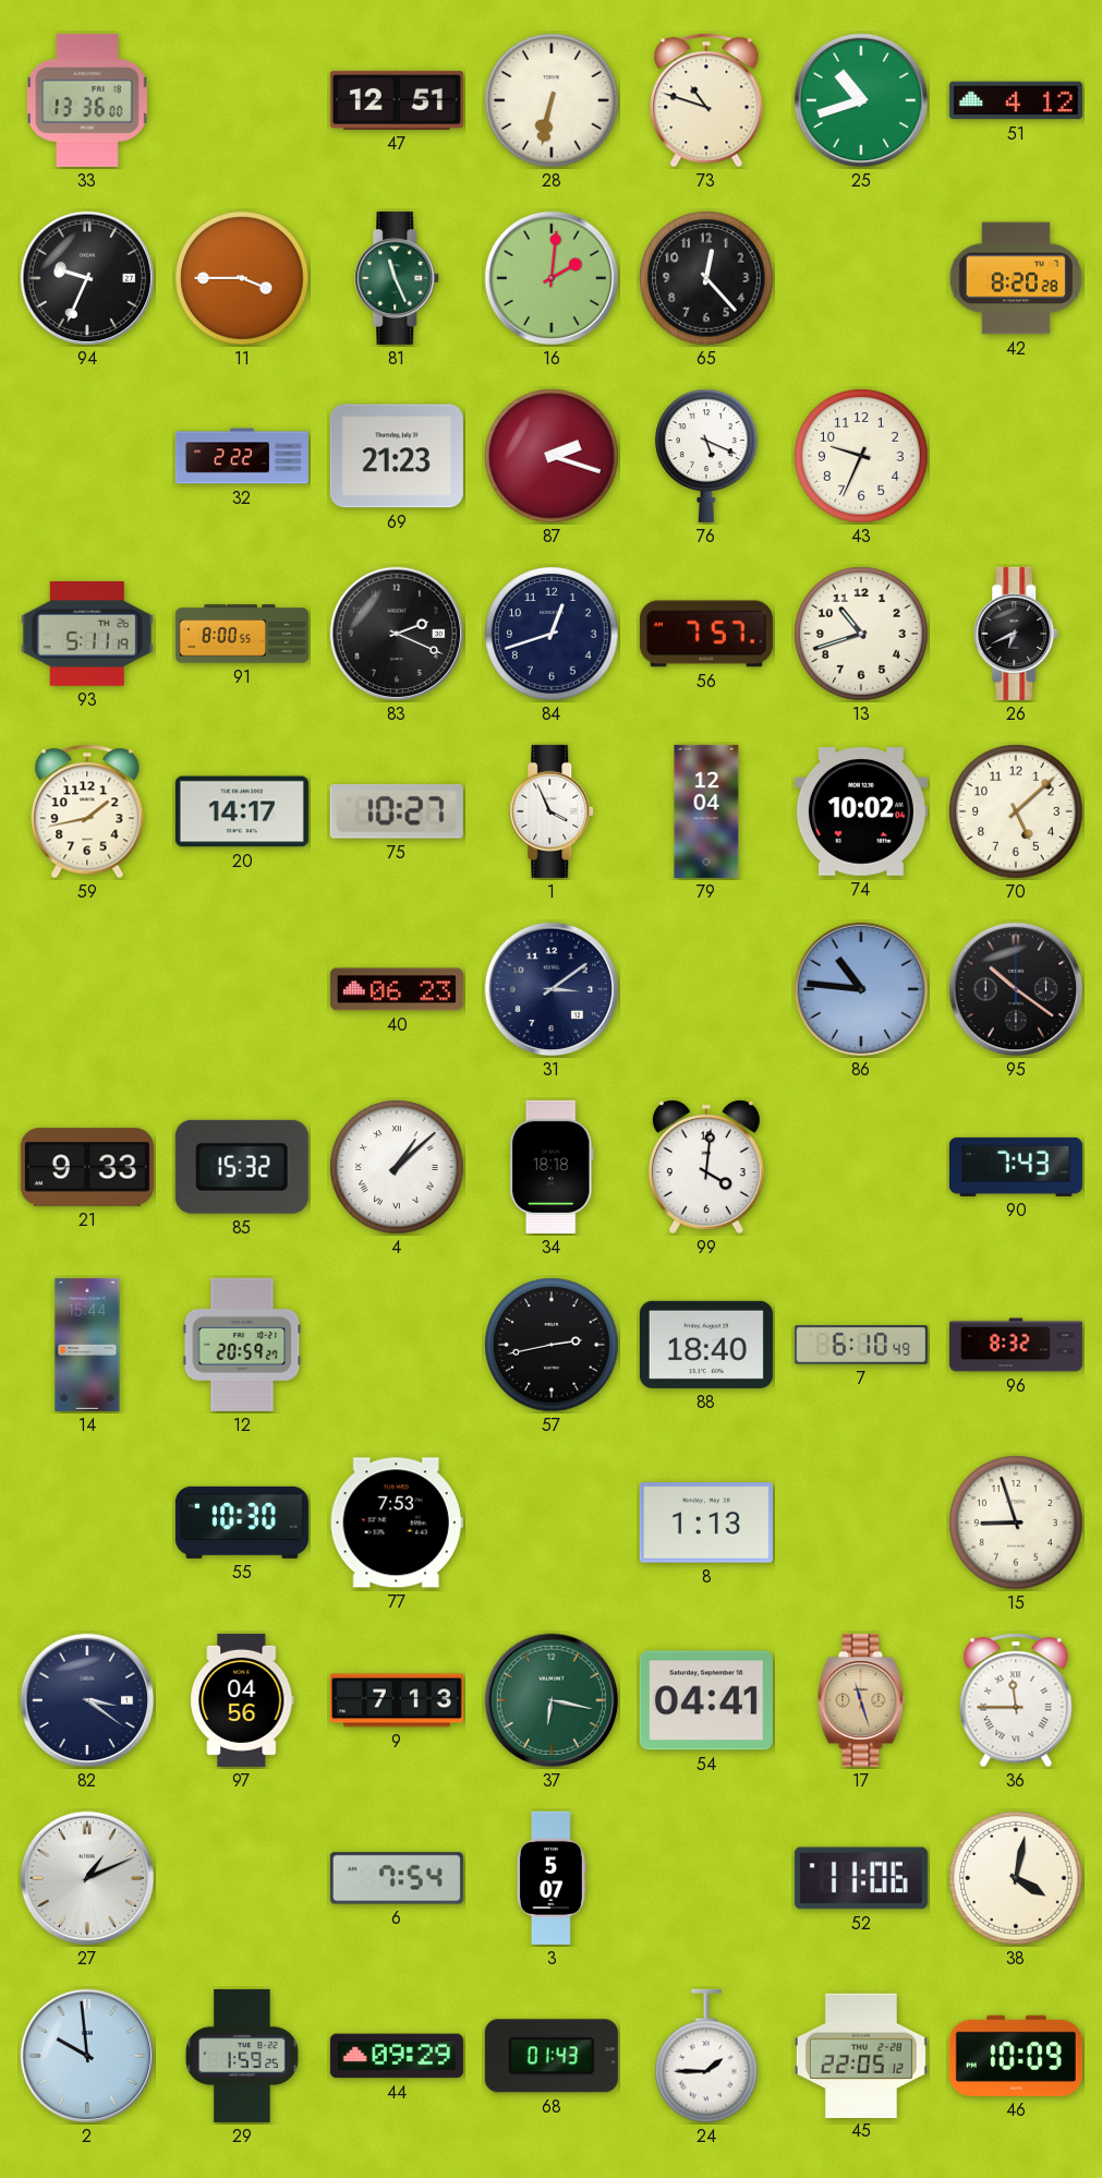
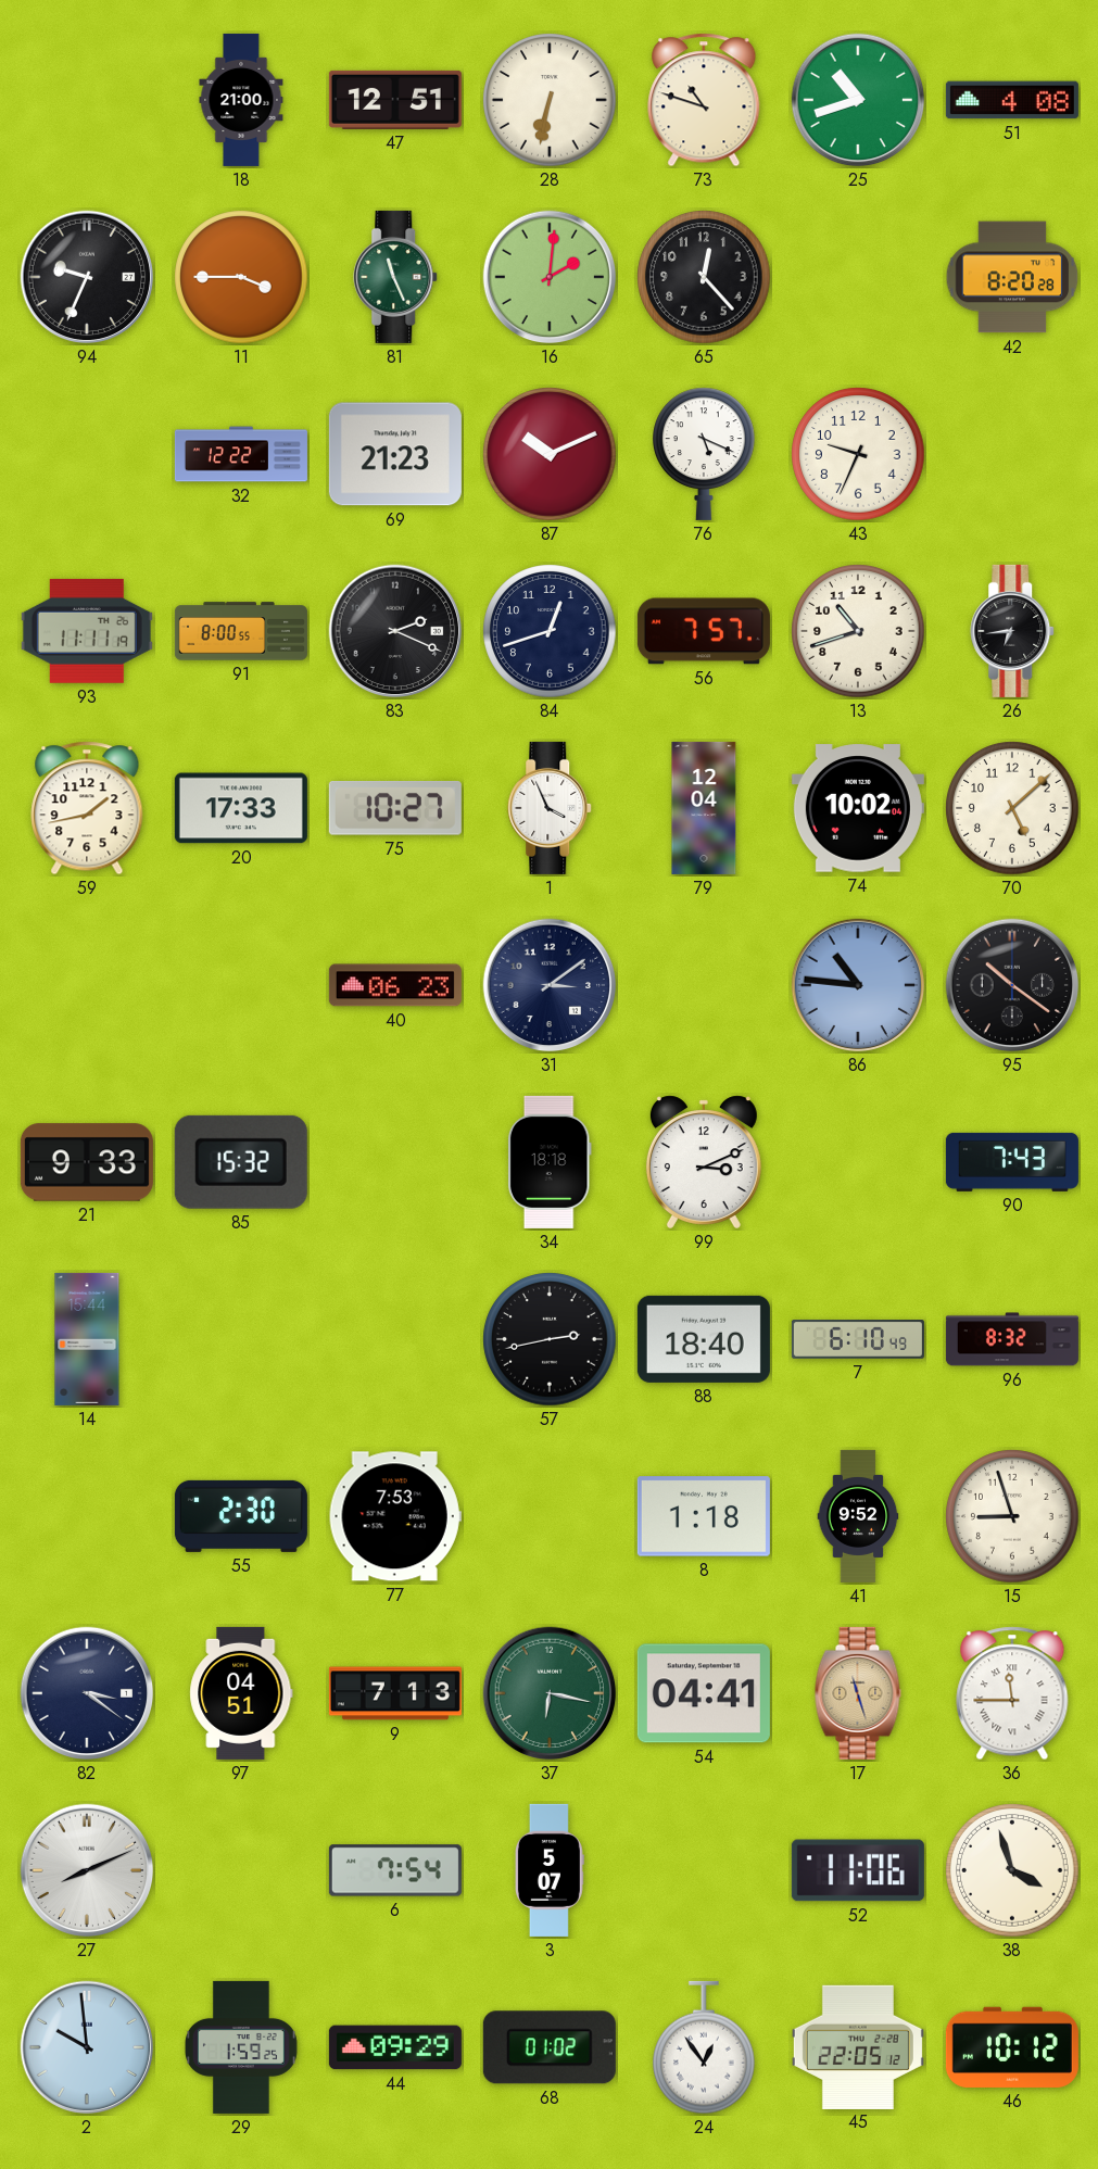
33: 13:36 -> none
18: none -> 21:00
51: 4:12 -> 4:08
32: 2:22 -> 12:22
87: 2:18 -> 10:11
93: 5:11 -> 11:11
26: 6:41 -> 6:44
20: 14:17 -> 17:33
4: 1:08 -> none
99: 4:01 -> 3:11
12: 20:59 -> none
55: 10:30 -> 2:30
8: 1:13 -> 1:18
41: none -> 9:52
97: 04:56 -> 04:51
27: 1:11 -> 8:11
38: 4:02 -> 3:57
68: 01:43 -> 01:02
24: 1:45 -> 12:54
46: 10:09 -> 10:12
